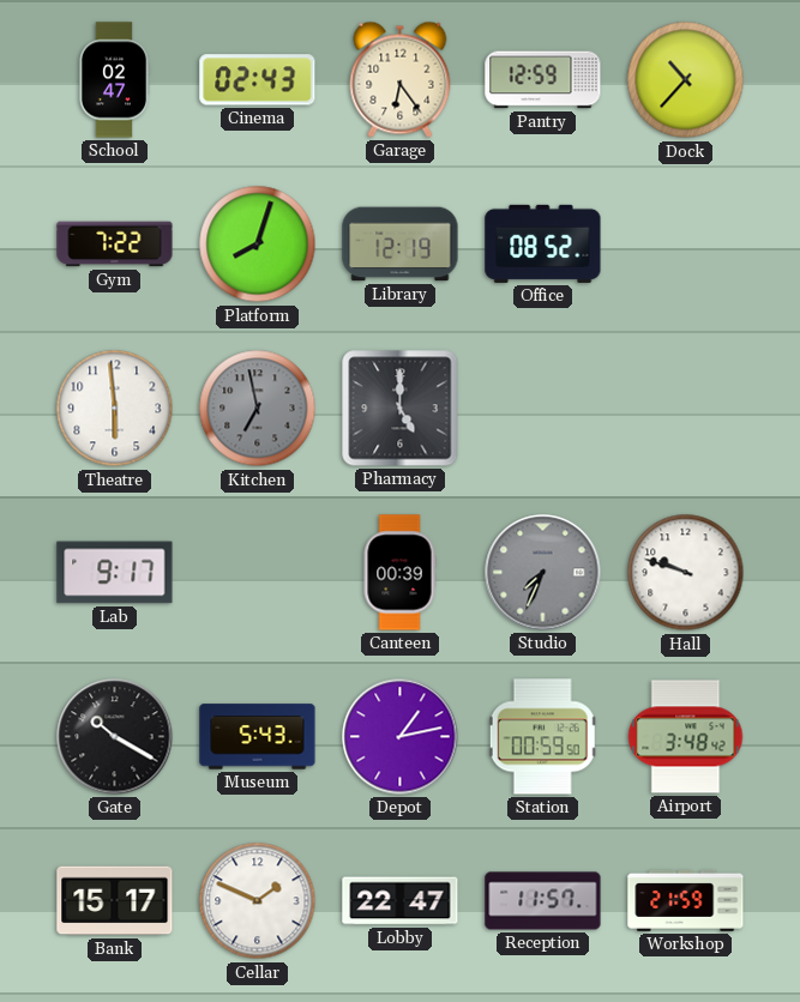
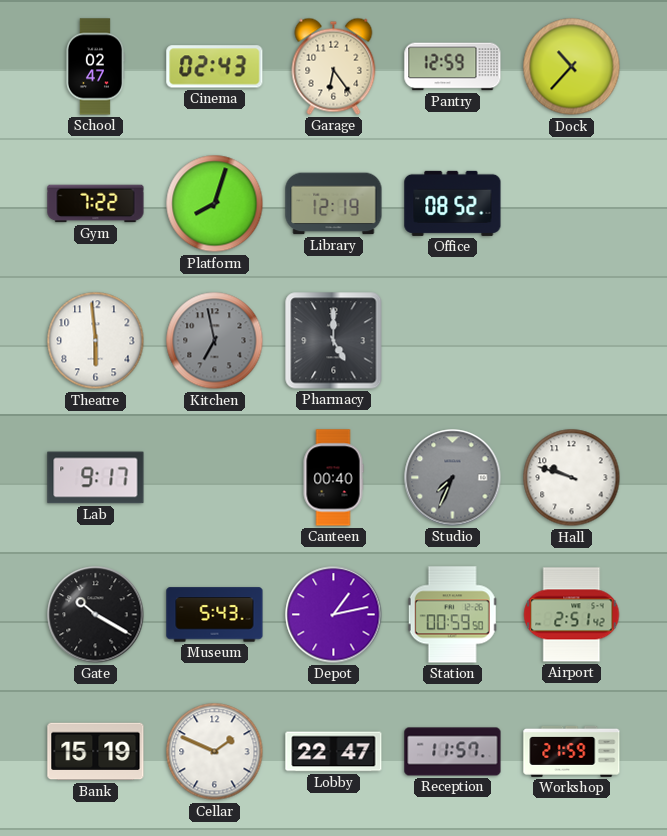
Canteen: 00:39 -> 00:40
Airport: 3:48 -> 2:51
Bank: 15:17 -> 15:19
